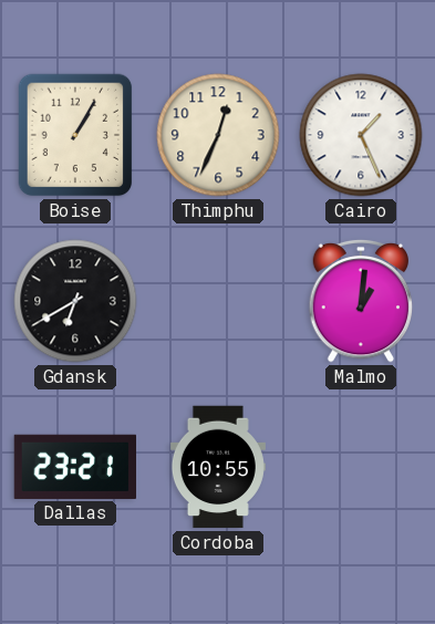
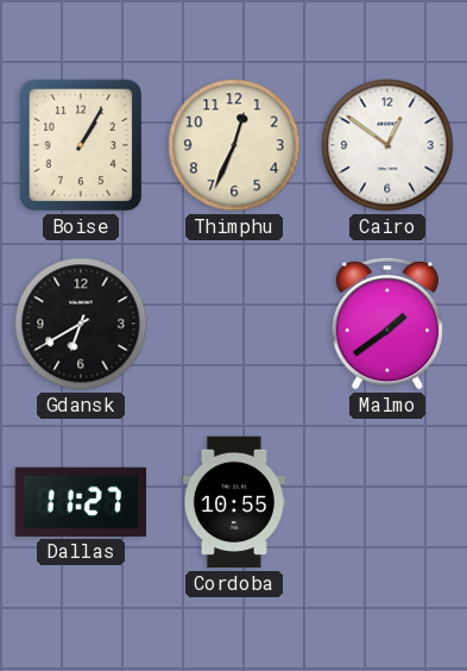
Cairo: 1:26 -> 12:51
Malmo: 1:01 -> 1:39
Dallas: 23:21 -> 11:27
